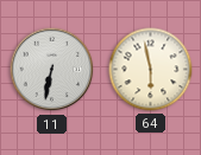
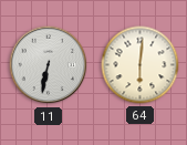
64: 5:58 -> 6:01
